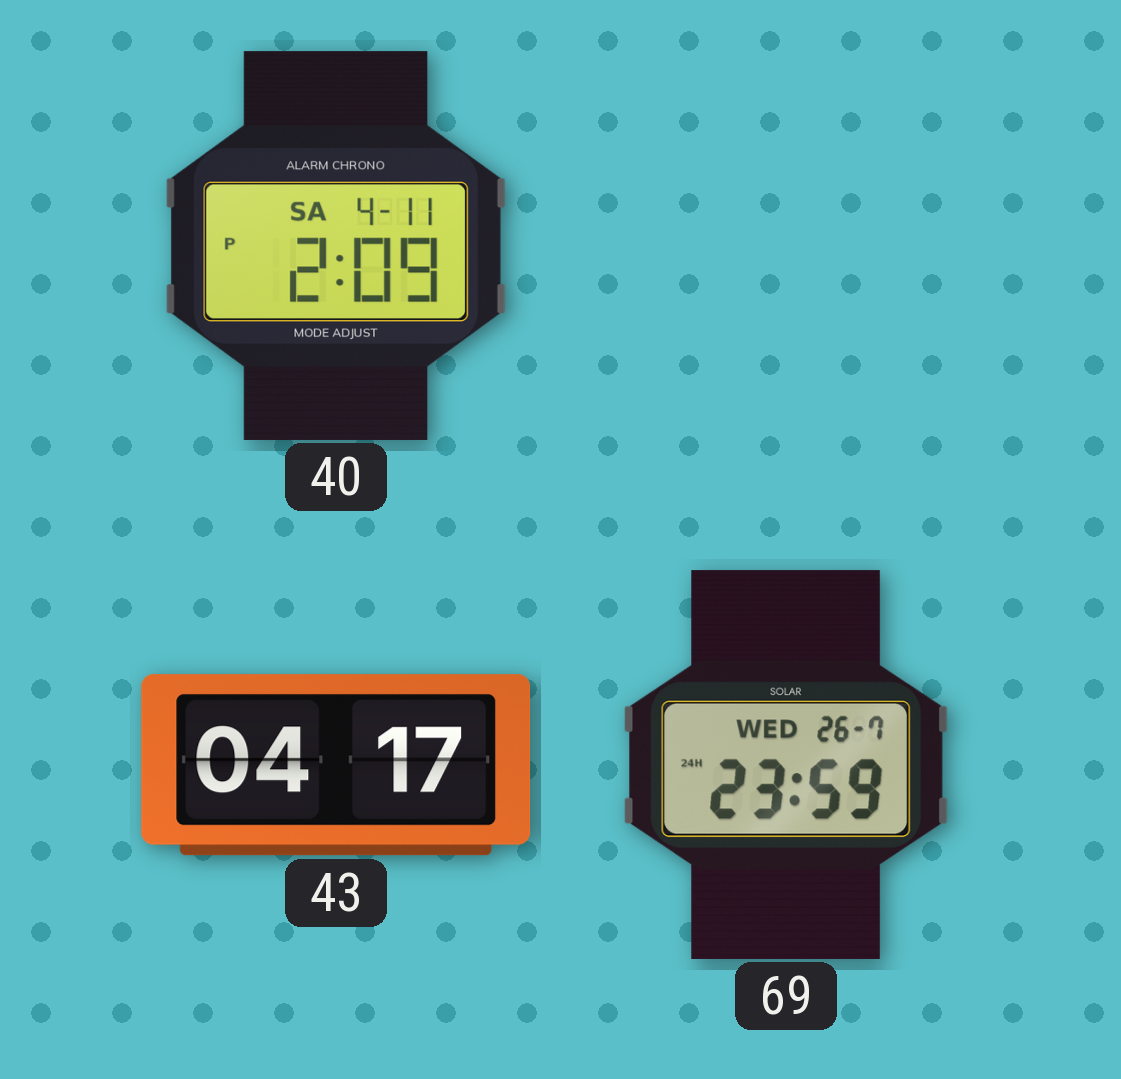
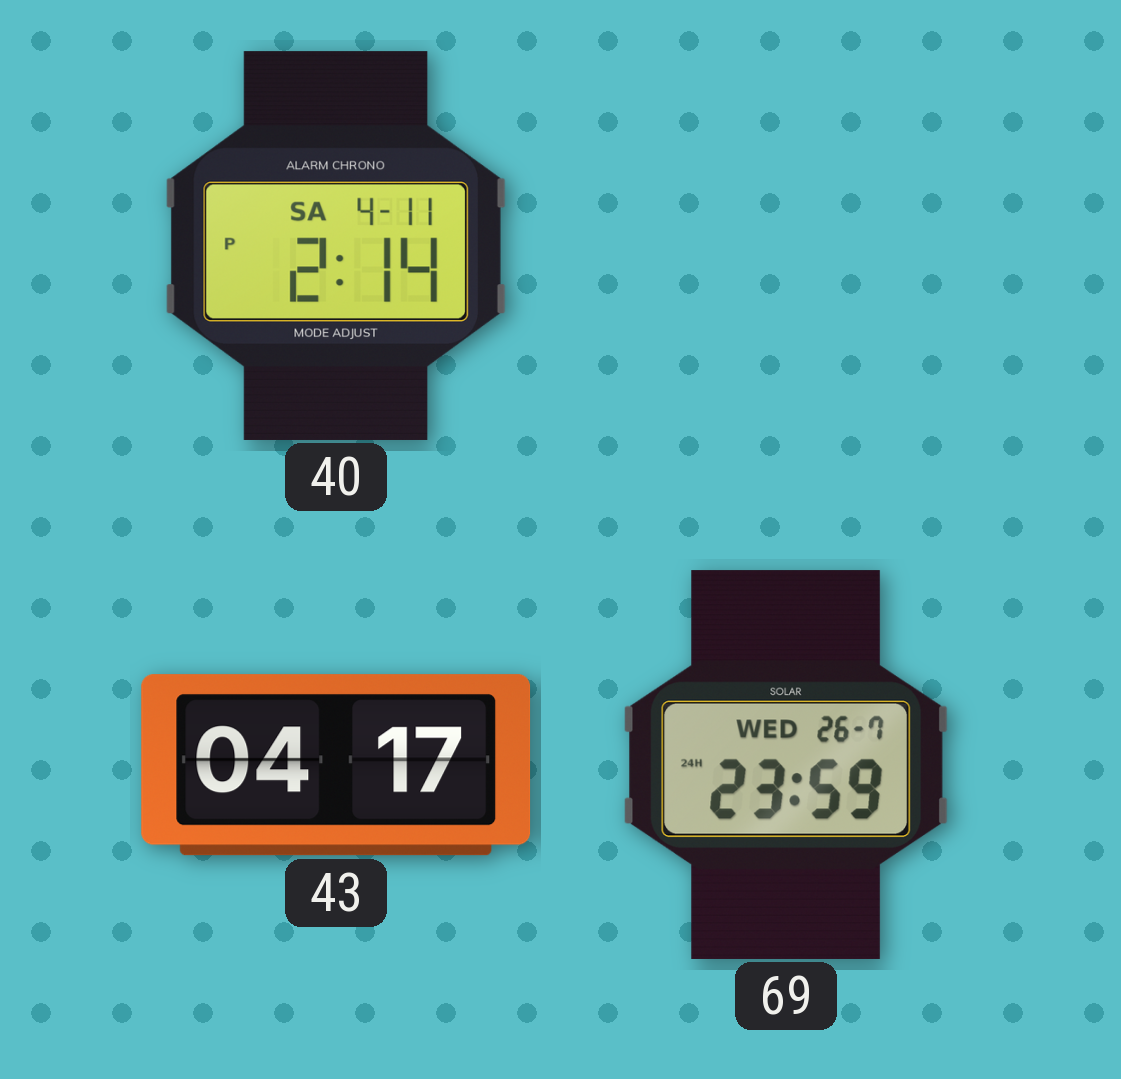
40: 2:09 -> 2:14
